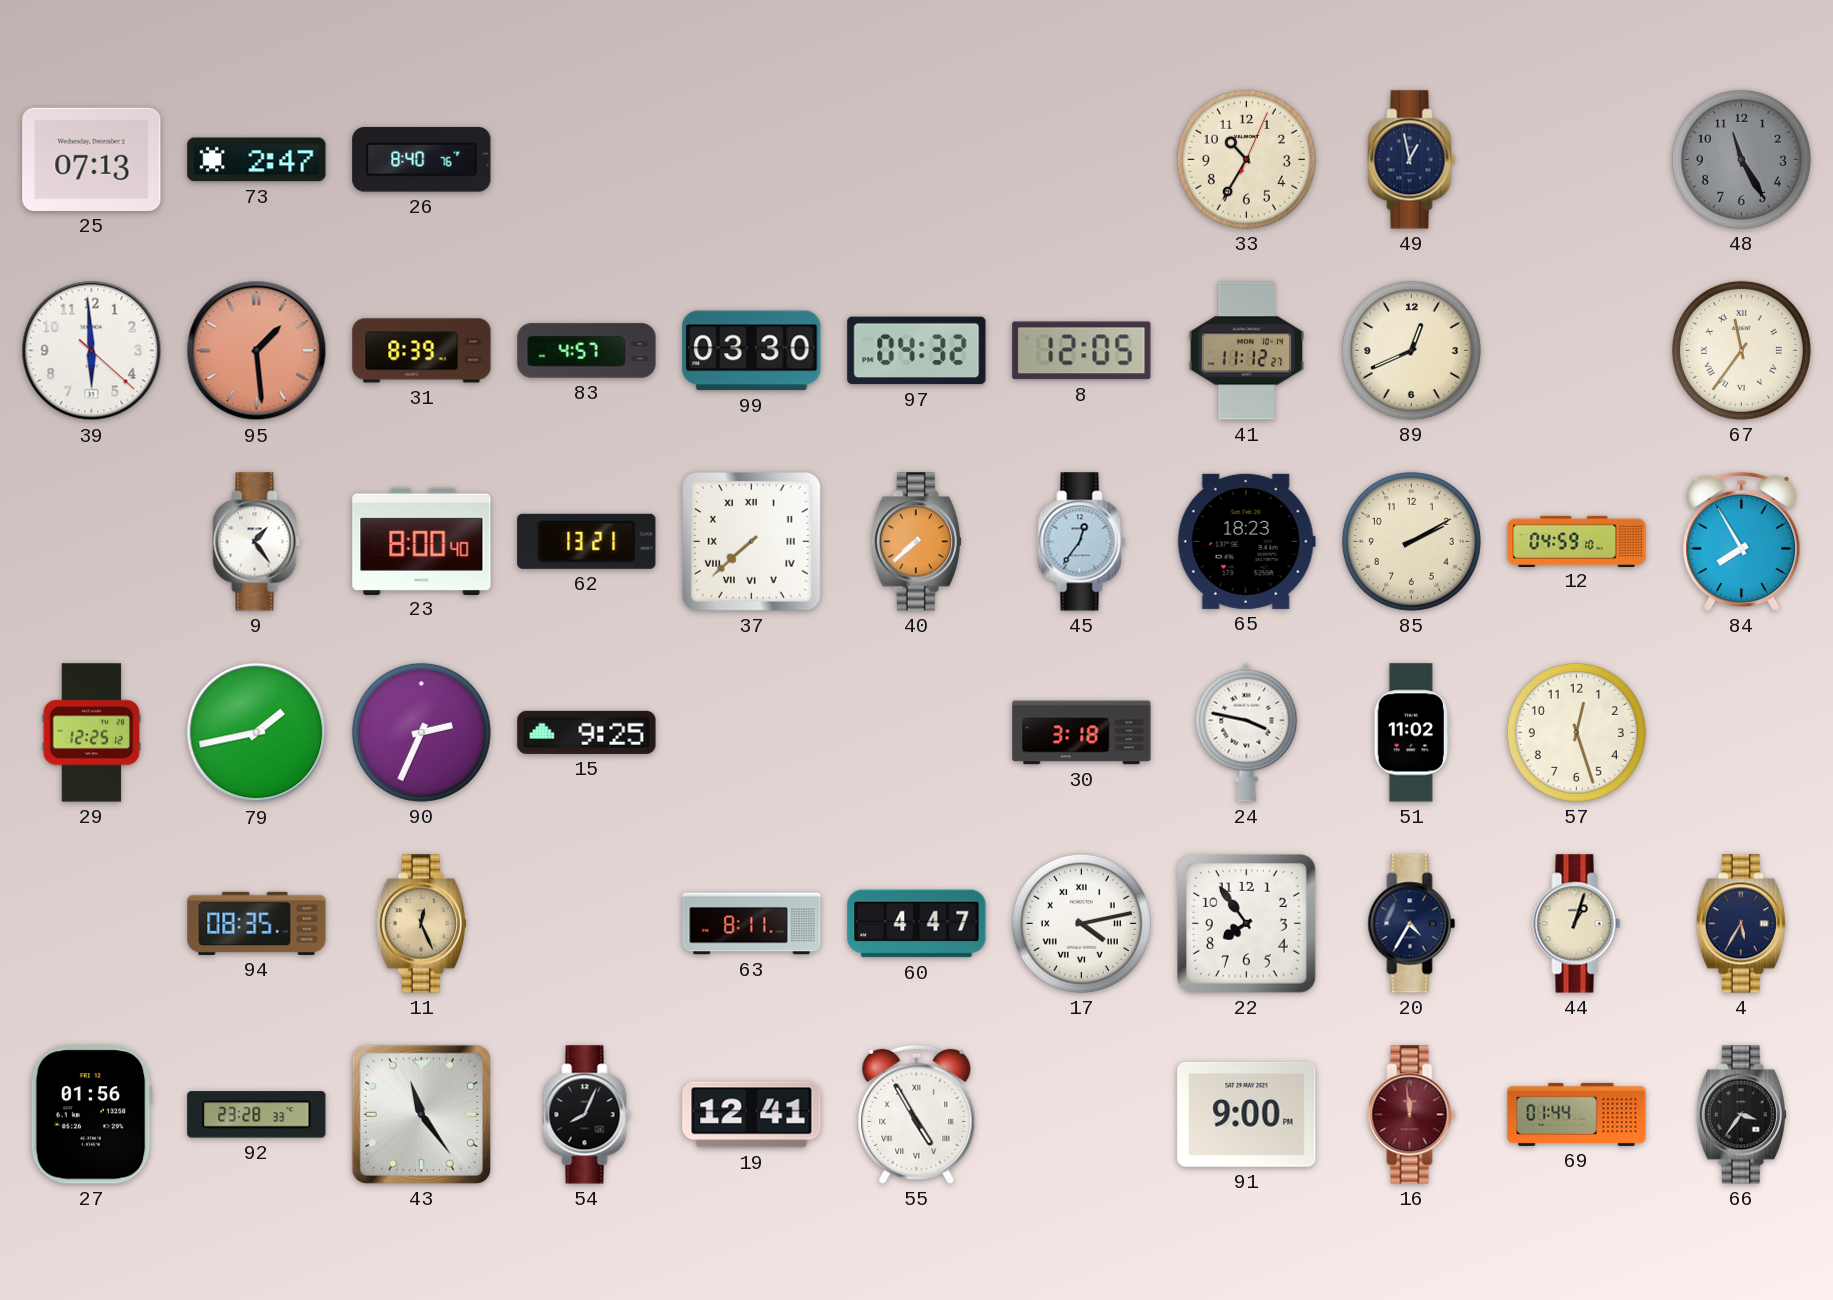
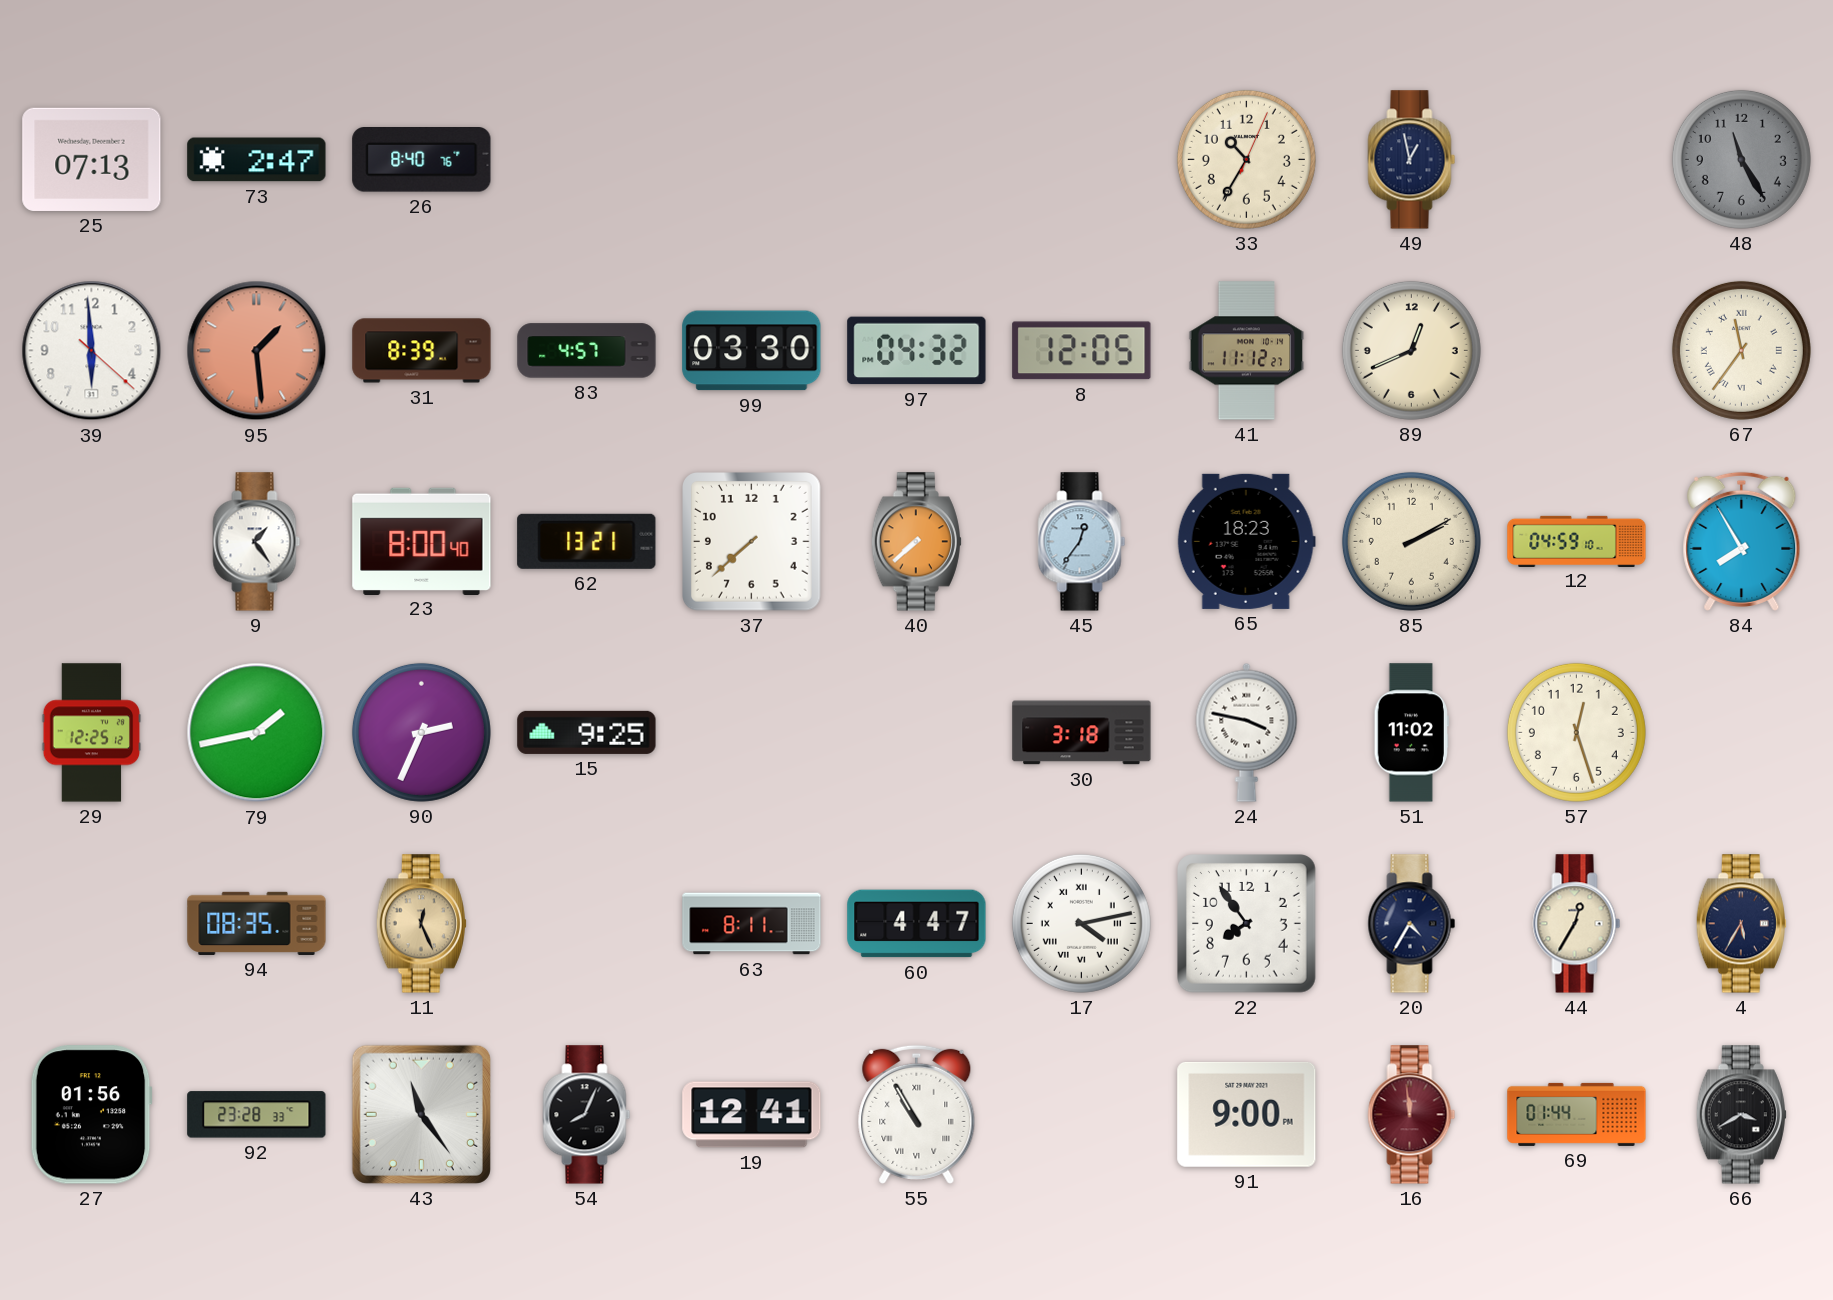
37 numerals: Roman -> Arabic
44: 1:03 -> 12:35
55: 4:55 -> 10:55
66: 3:36 -> 3:40
